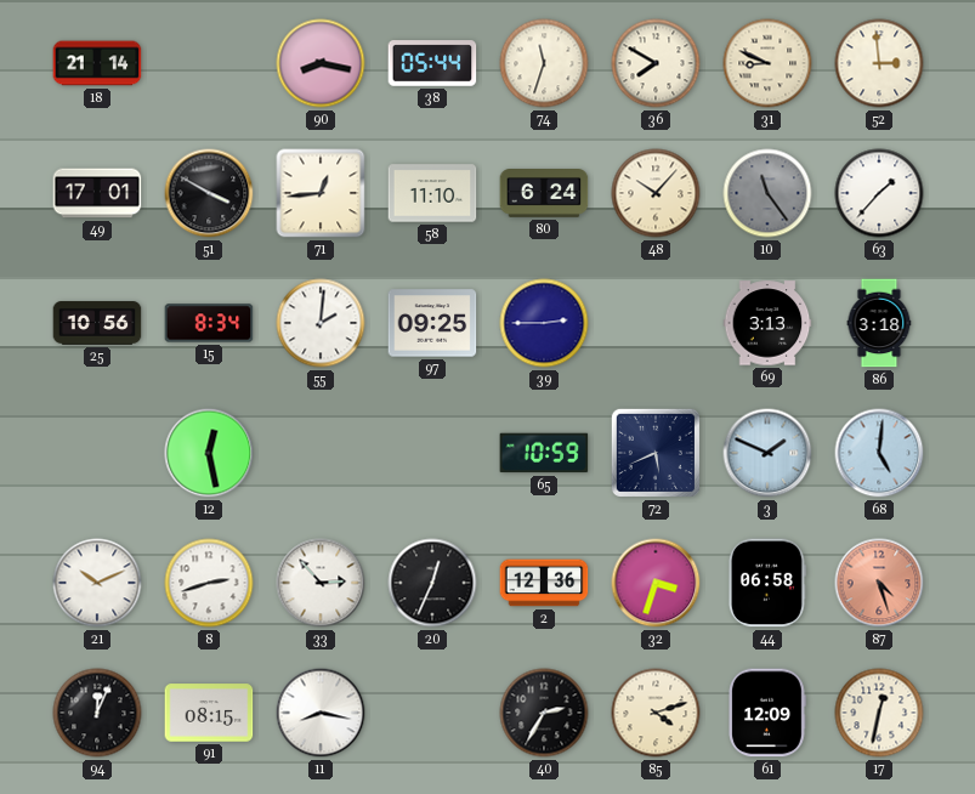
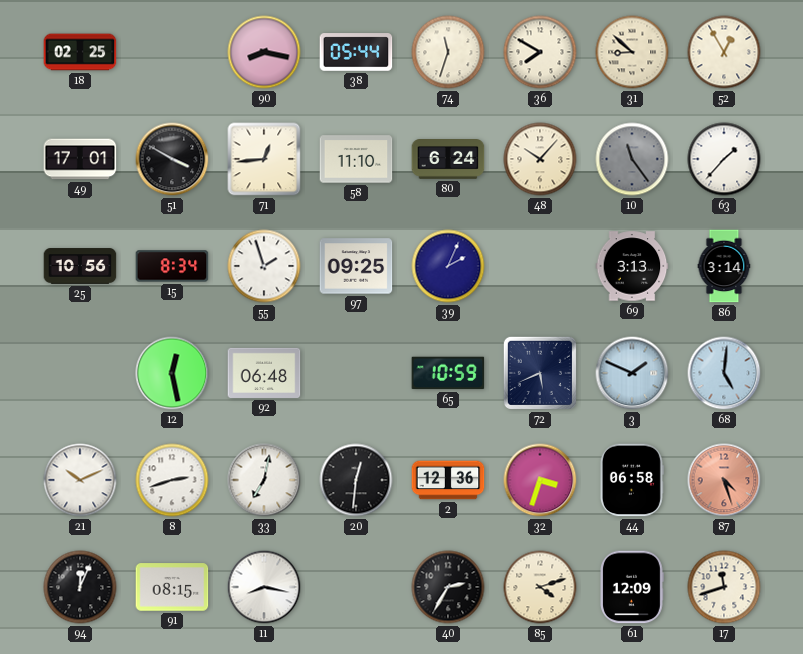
18: 21:14 -> 02:25
31: 8:49 -> 8:52
52: 2:59 -> 12:55
55: 2:01 -> 1:57
39: 2:45 -> 2:04
86: 3:18 -> 3:14
92: none -> 06:48
33: 2:53 -> 7:02
20: 12:34 -> 12:31
17: 12:32 -> 11:42
